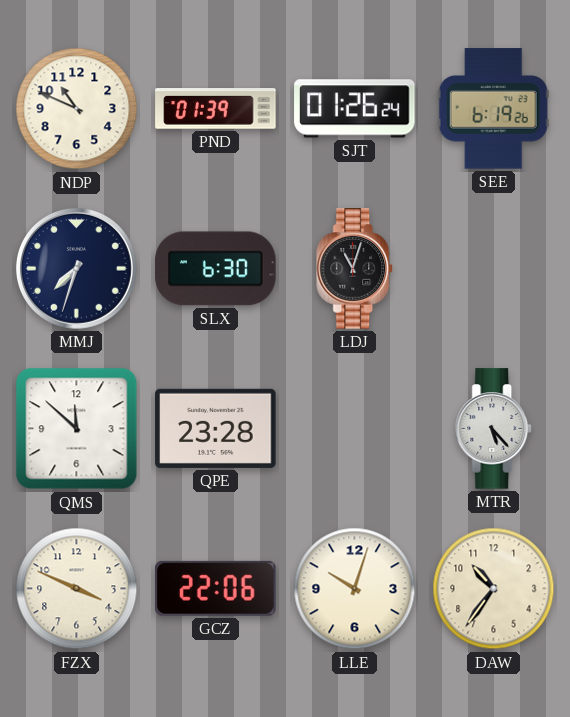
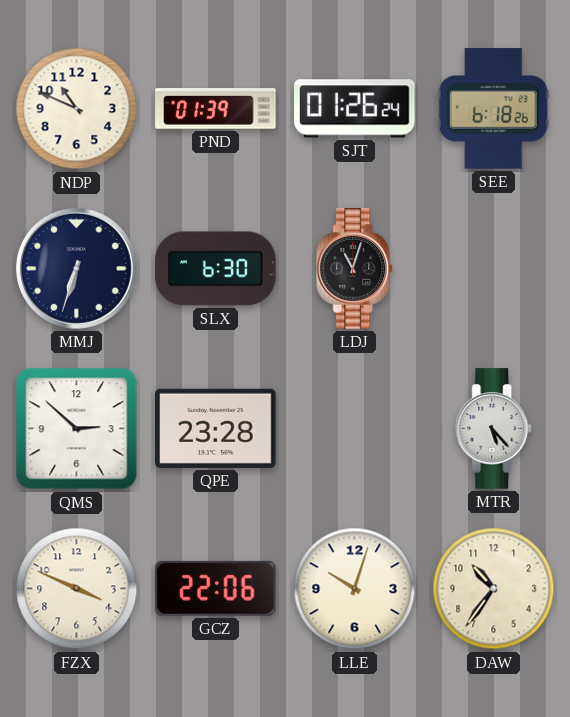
SEE: 6:19 -> 6:18
MMJ: 7:33 -> 6:33
QMS: 11:52 -> 2:52
